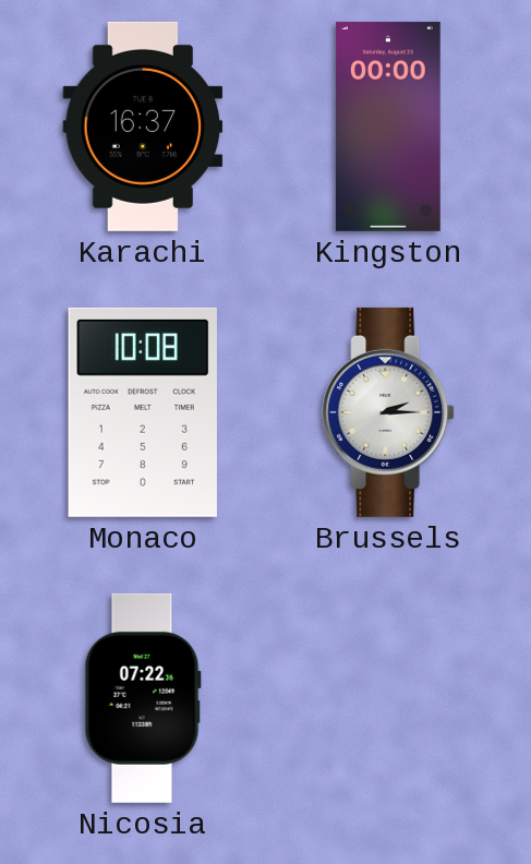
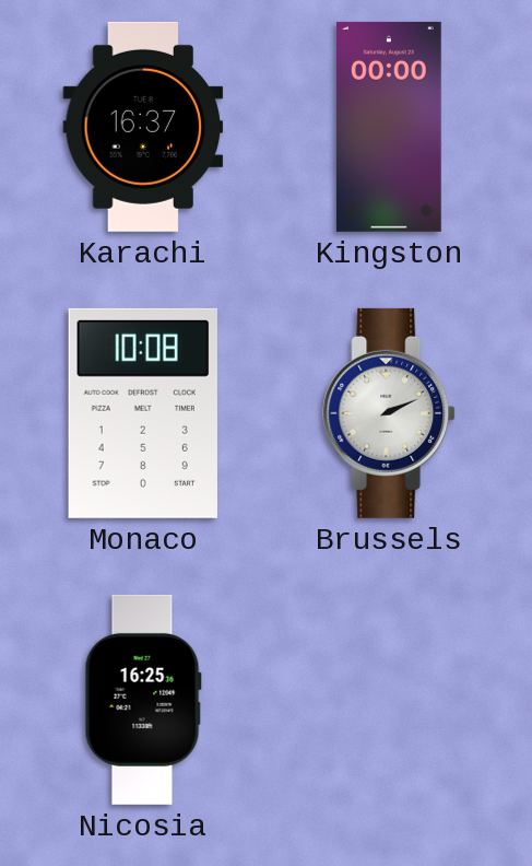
Brussels: 2:15 -> 2:11
Nicosia: 07:22 -> 16:25
